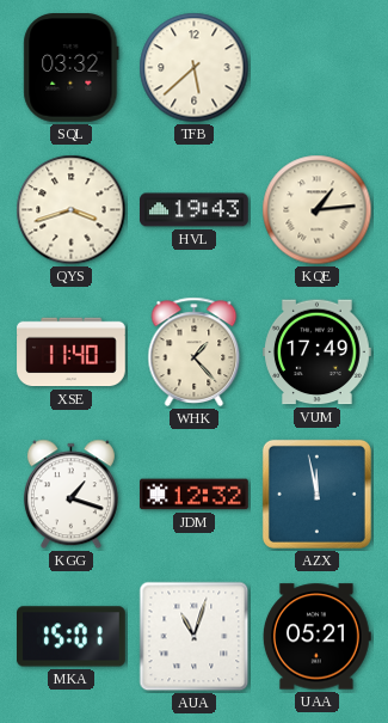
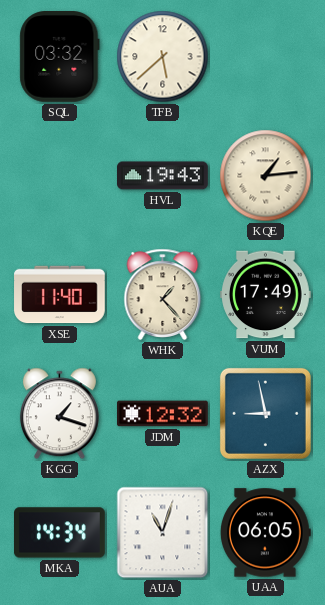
QYS: 3:42 -> none
AZX: 11:58 -> 8:58
MKA: 15:01 -> 14:34
UAA: 05:21 -> 06:05
